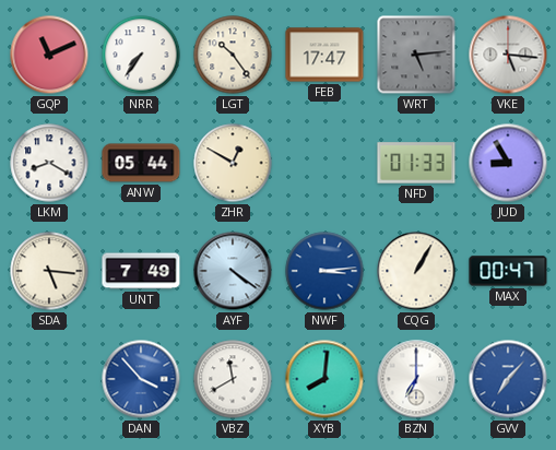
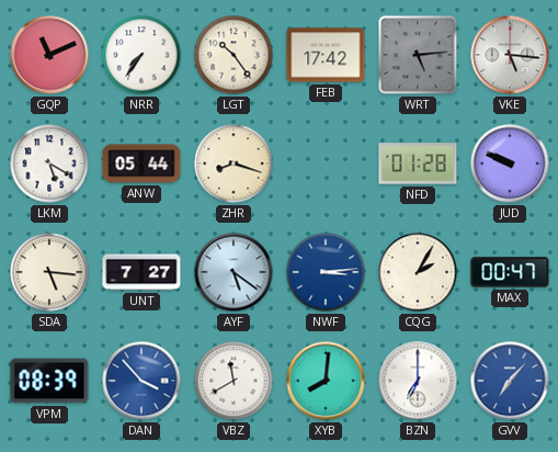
FEB: 17:47 -> 17:42
LKM: 8:20 -> 5:20
ZHR: 12:50 -> 8:18
NFD: 01:33 -> 01:28
JUD: 8:55 -> 9:49
UNT: 7:49 -> 7:27
AYF: 4:21 -> 5:21
CQG: 1:05 -> 2:05
VPM: none -> 08:39
